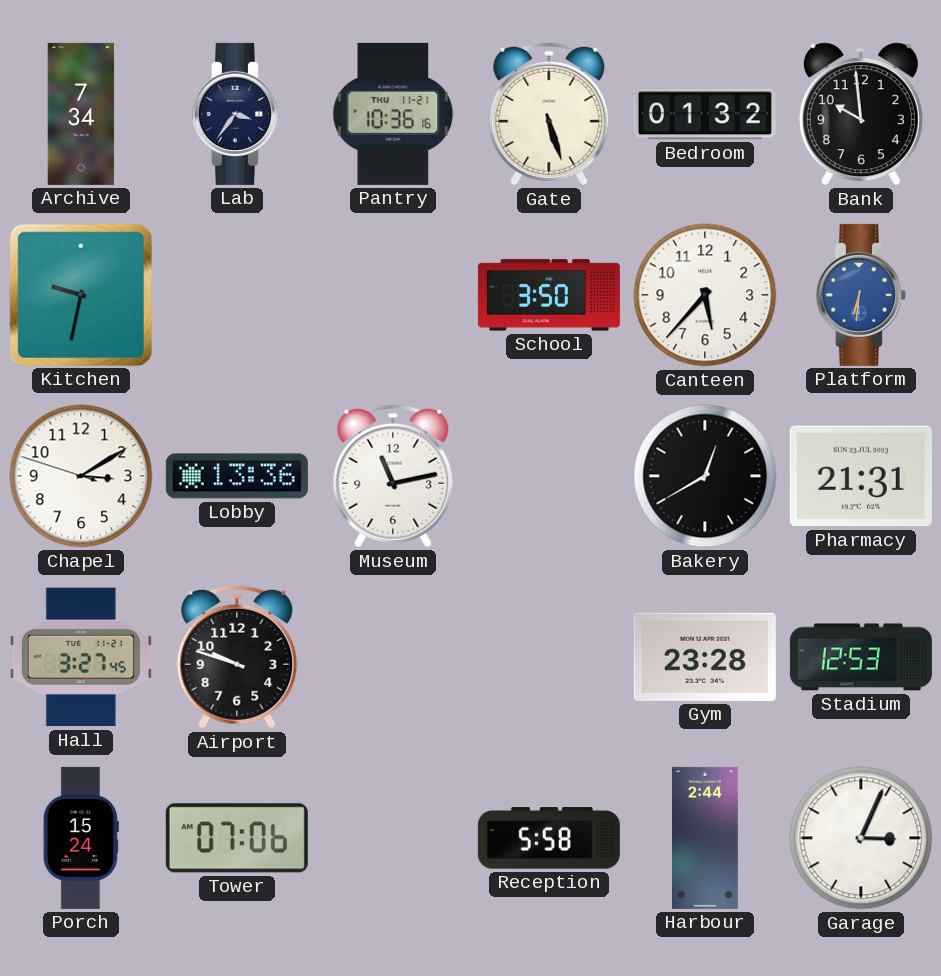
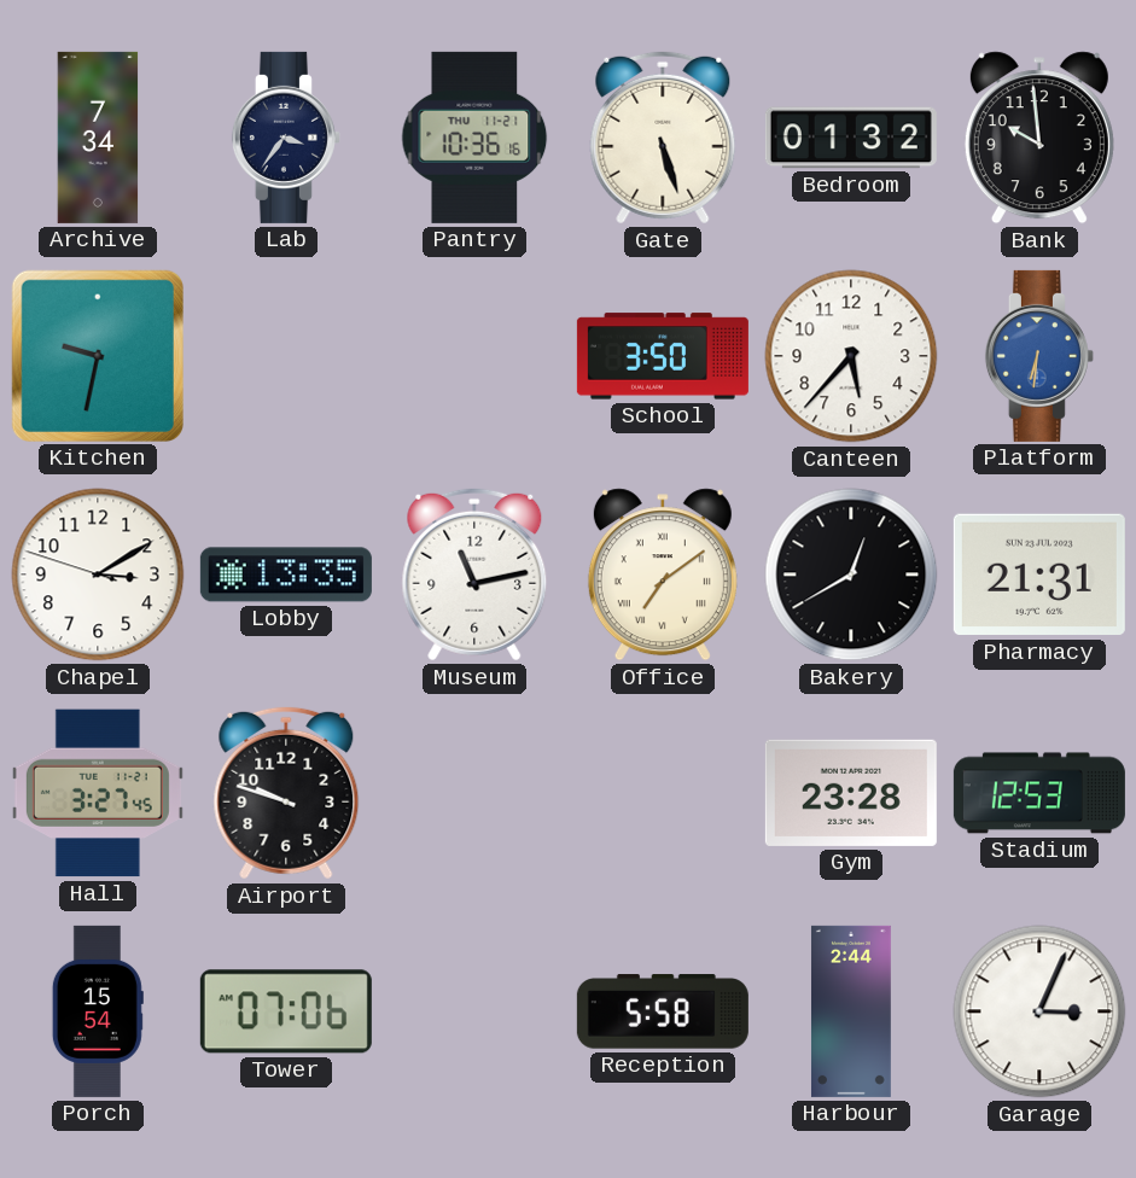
Lobby: 13:36 -> 13:35
Office: none -> 7:09
Porch: 15:24 -> 15:54
